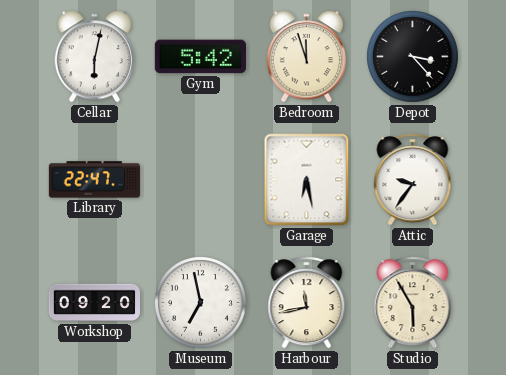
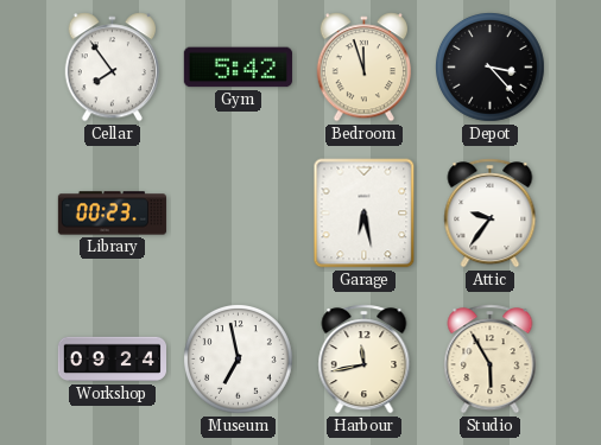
Cellar: 6:02 -> 7:54
Library: 22:47 -> 00:23
Workshop: 09:20 -> 09:24
